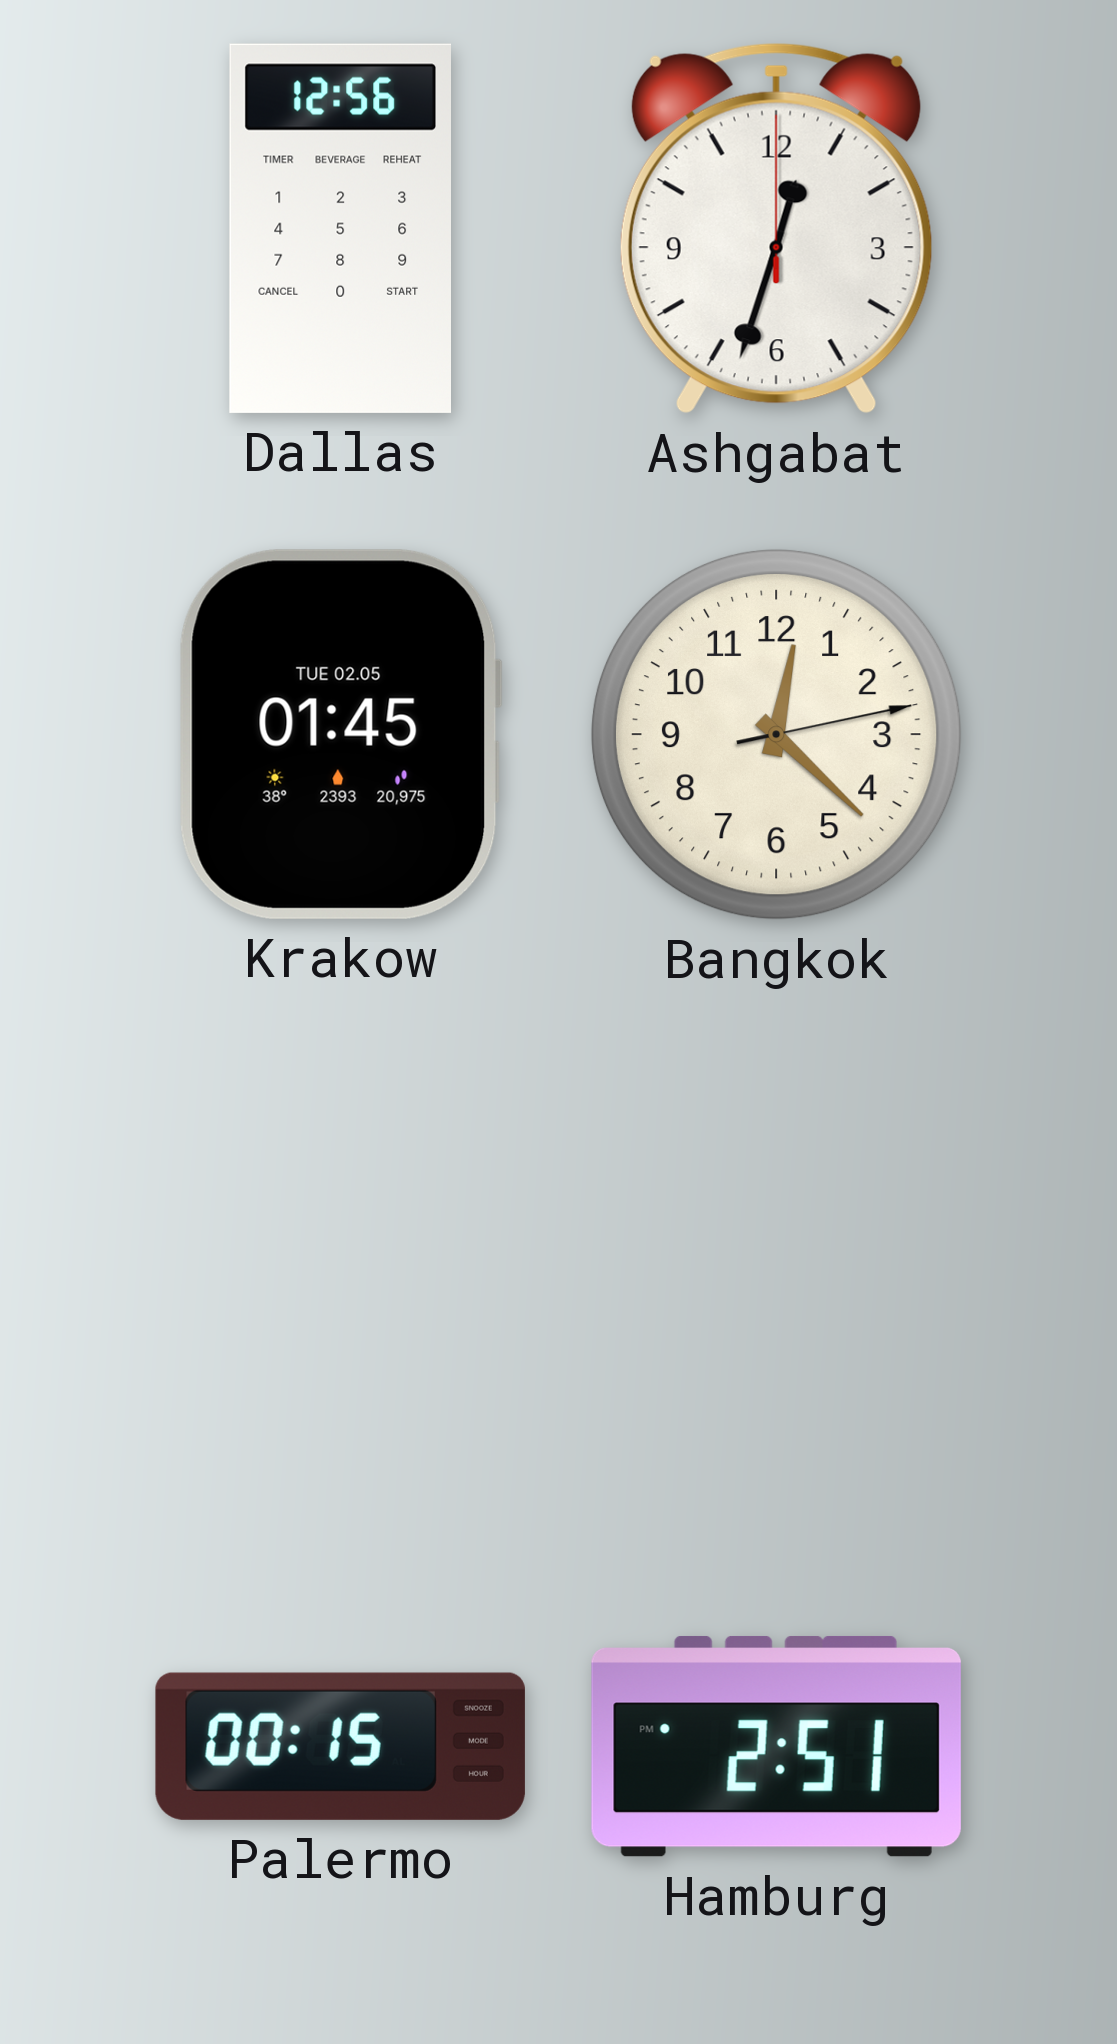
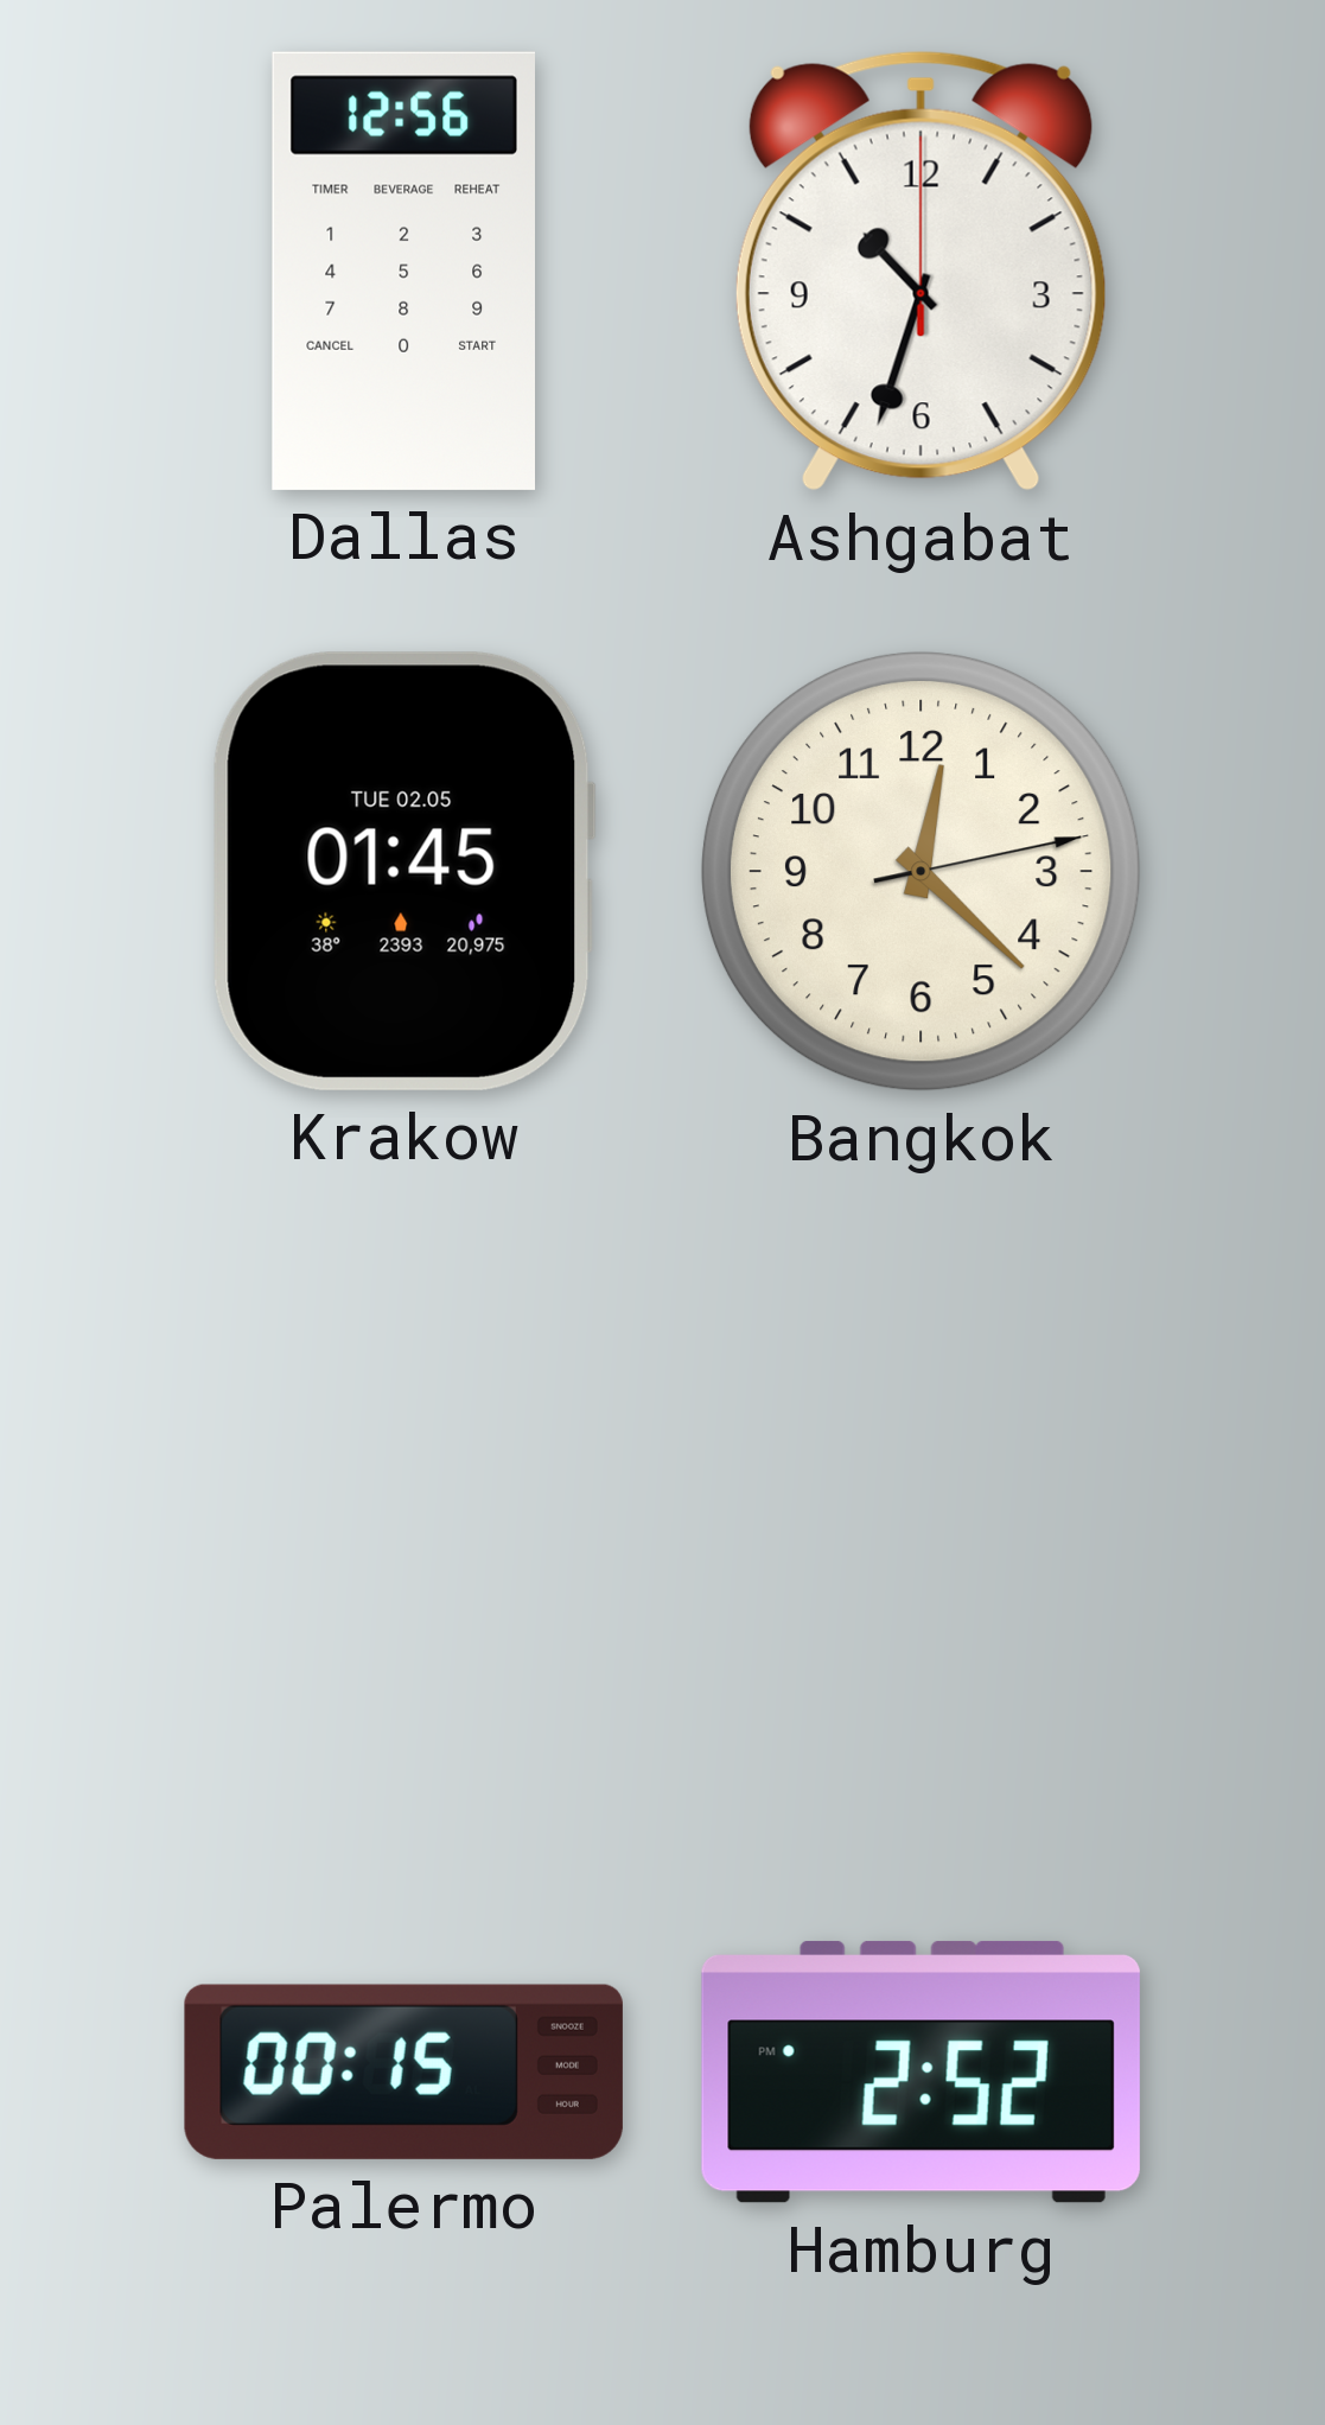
Ashgabat: 12:33 -> 10:33
Hamburg: 2:51 -> 2:52
